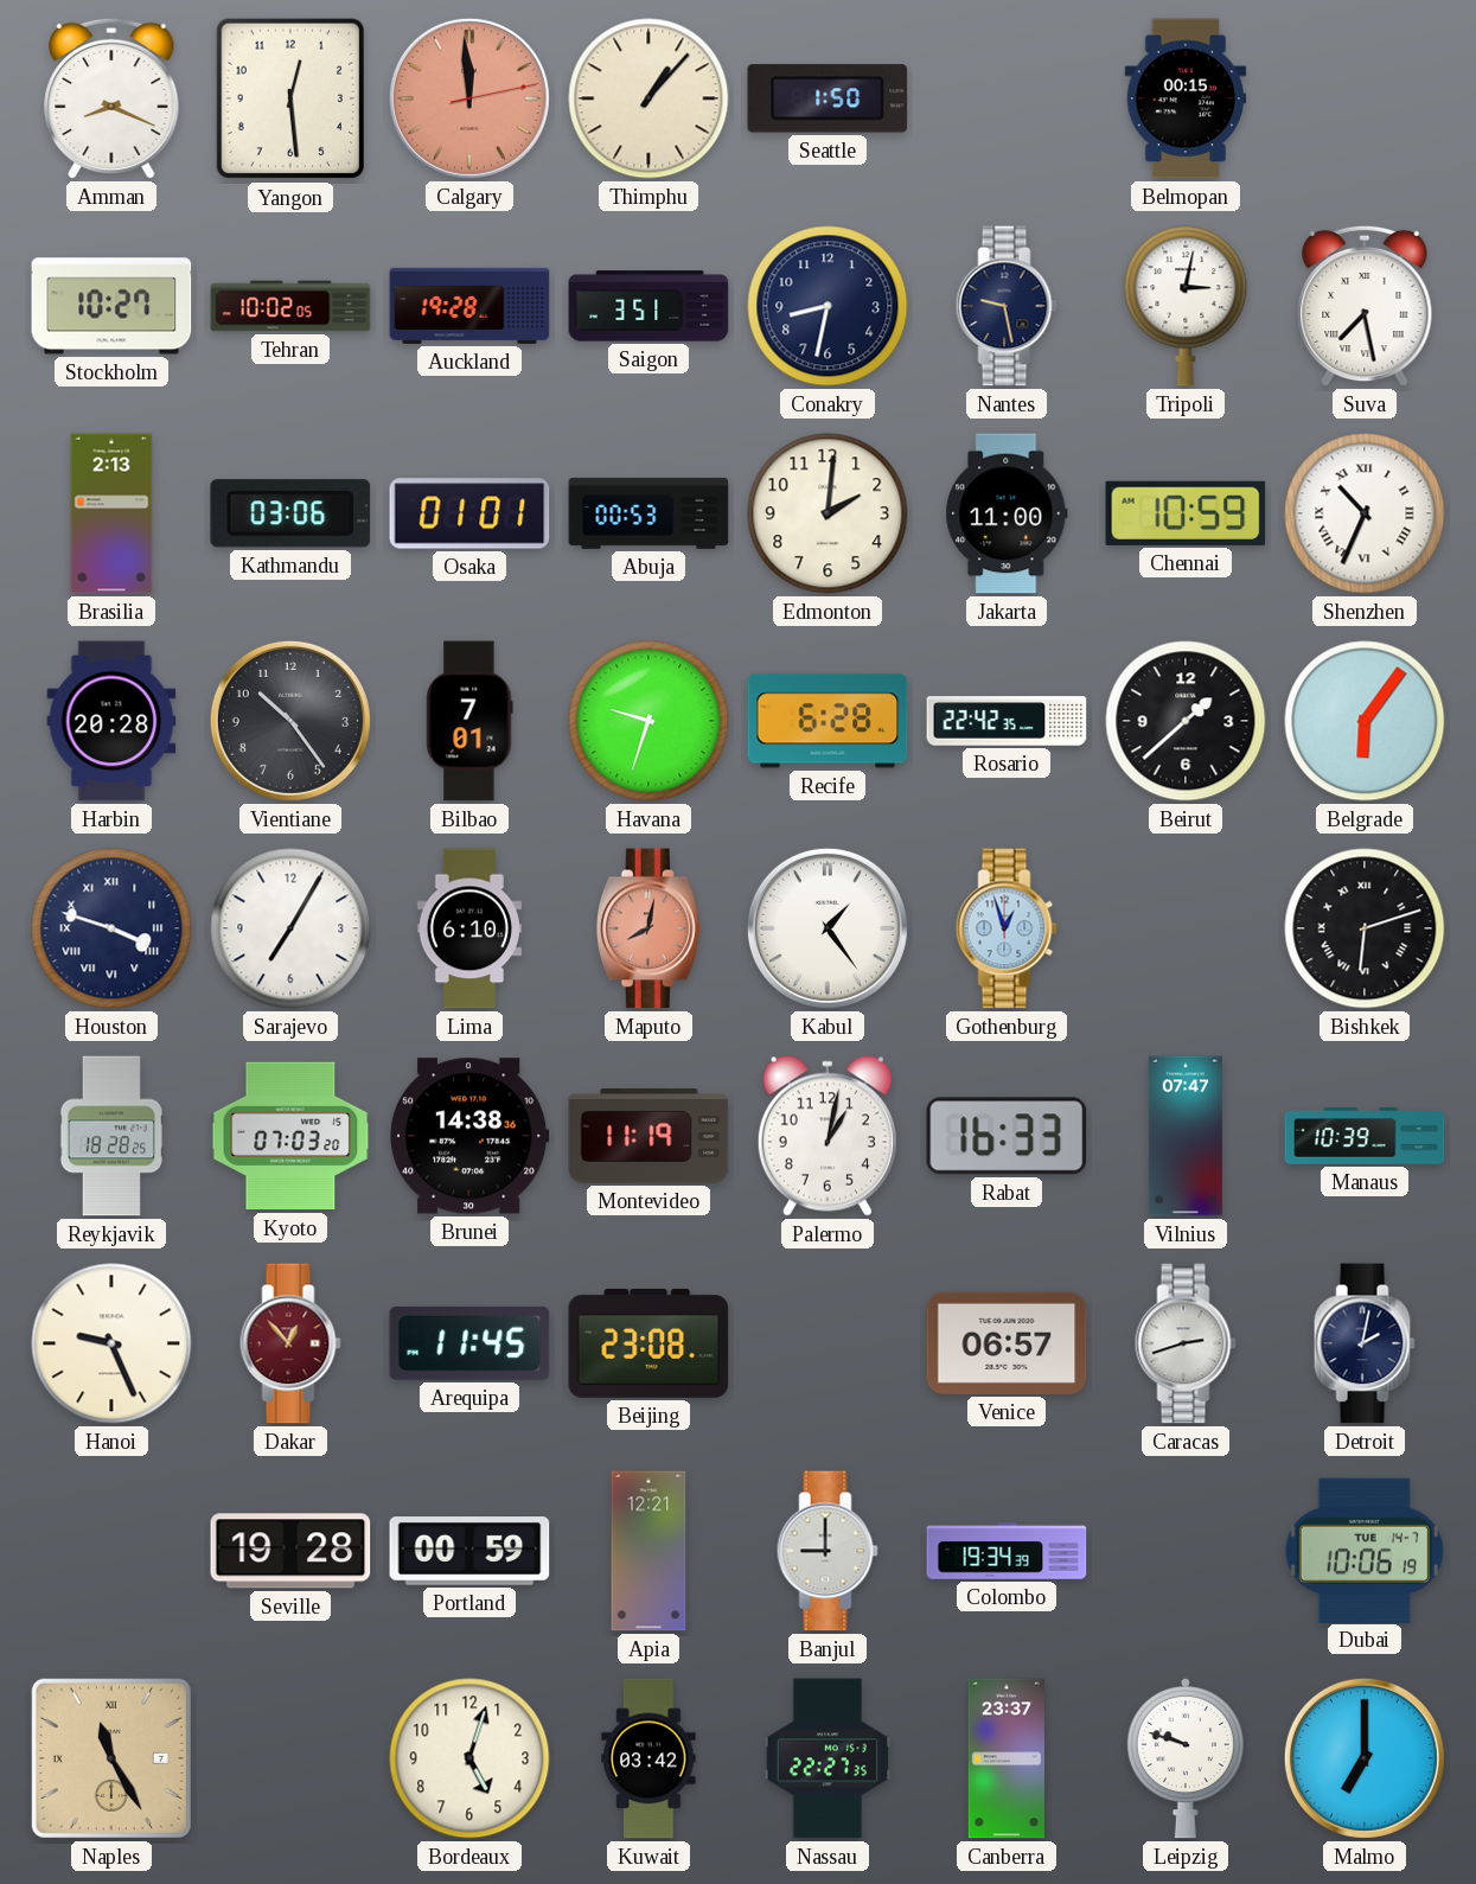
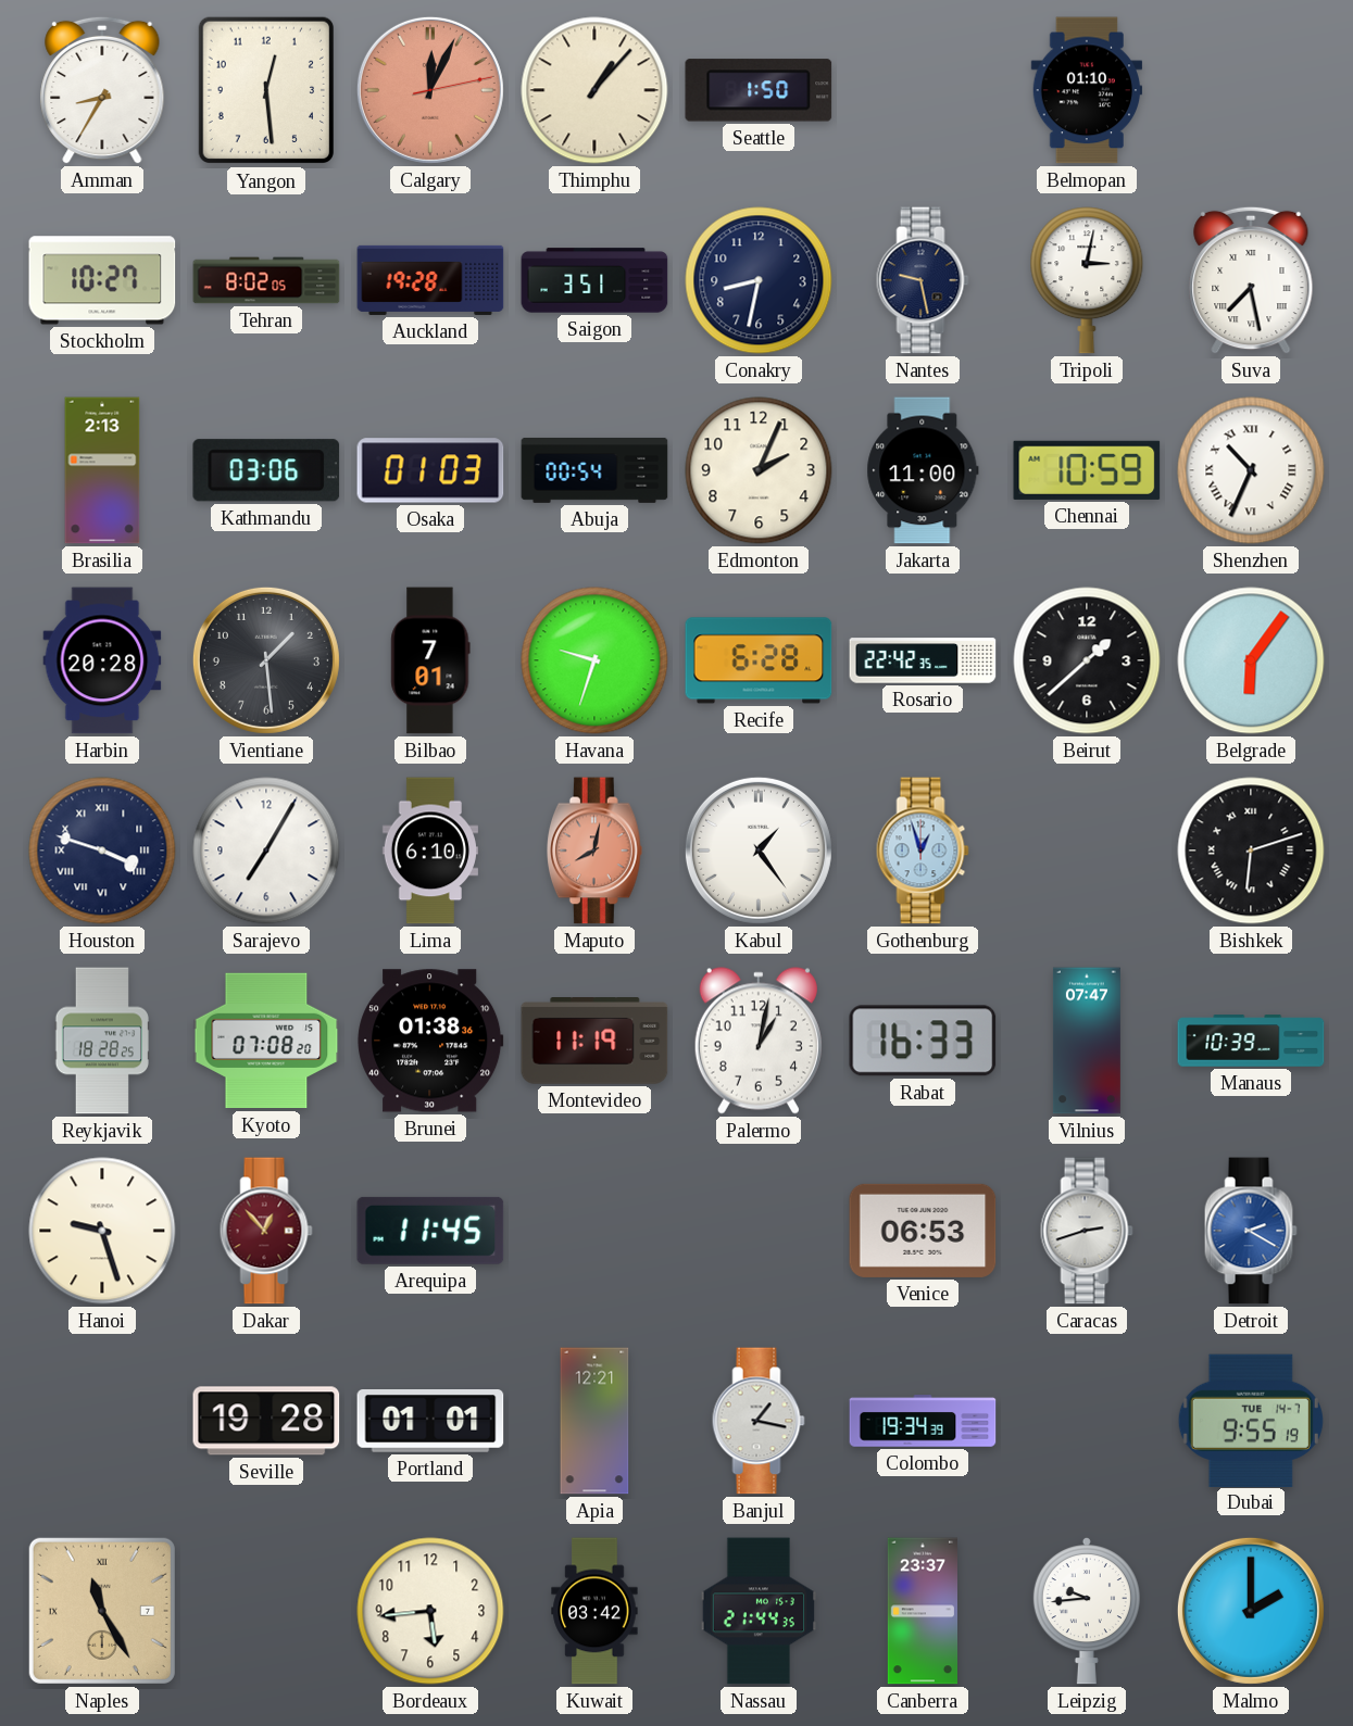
Amman: 8:19 -> 8:35
Calgary: 11:59 -> 12:04
Belmopan: 00:15 -> 01:10
Tehran: 10:02 -> 8:02
Osaka: 01:01 -> 01:03
Abuja: 00:53 -> 00:54
Edmonton: 2:01 -> 2:04
Vientiane: 10:24 -> 1:29
Kyoto: 07:03 -> 07:08
Brunei: 14:38 -> 01:38
Hanoi: 9:26 -> 9:27
Beijing: 23:08 -> none
Venice: 06:57 -> 06:53
Detroit: 2:02 -> 2:20
Detroit dial: navy -> blue
Portland: 00:59 -> 01:01
Banjul: 9:00 -> 1:17
Dubai: 10:06 -> 9:55
Bordeaux: 5:03 -> 5:44
Nassau: 22:27 -> 21:44
Leipzig: 9:48 -> 9:44
Malmo: 7:00 -> 2:00
